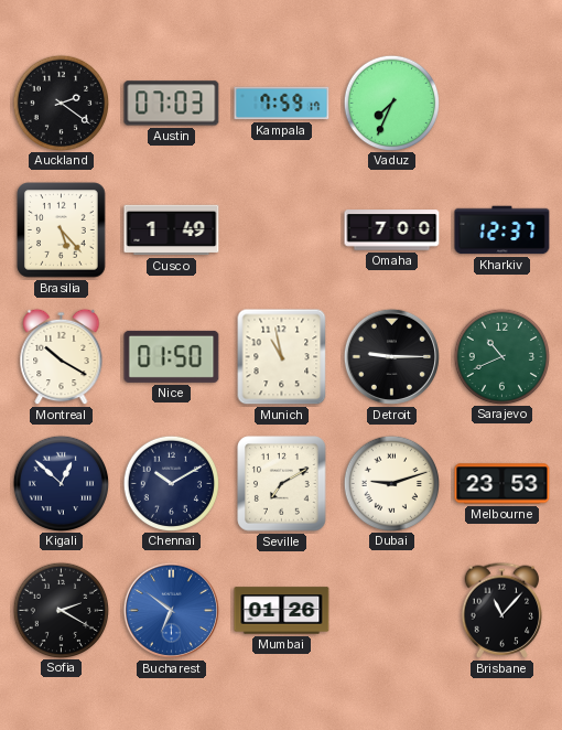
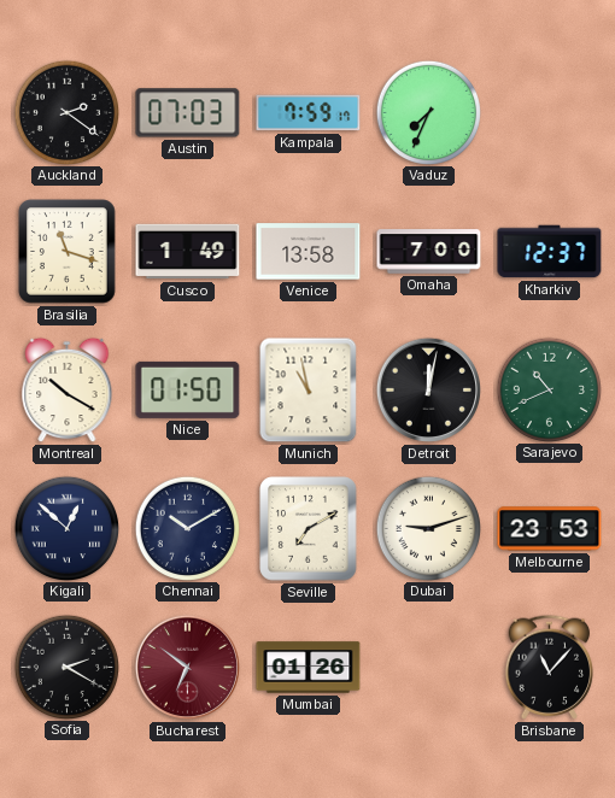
Brasilia: 5:23 -> 11:18
Venice: none -> 13:58
Detroit: 9:15 -> 12:02
Bucharest dial: blue -> burgundy
